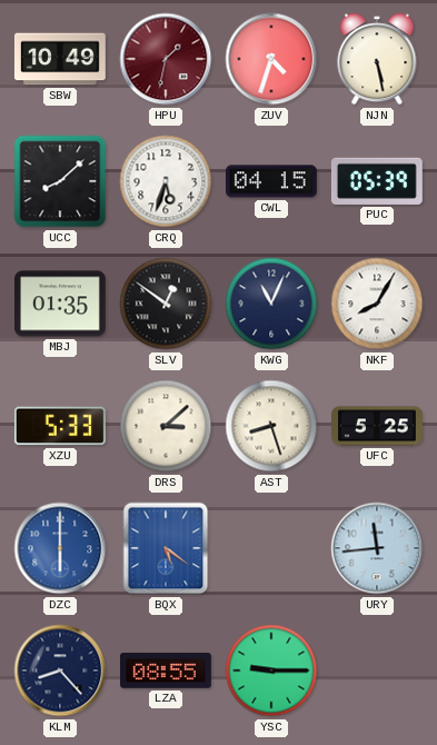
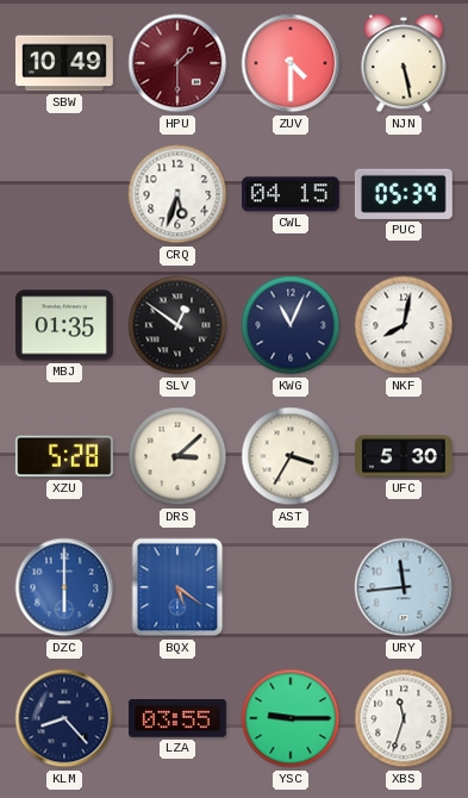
HPU: 1:32 -> 1:30
ZUV: 4:33 -> 4:30
UCC: 8:08 -> none
NKF: 8:05 -> 8:02
XZU: 5:33 -> 5:28
AST: 8:27 -> 3:35
UFC: 5:25 -> 5:30
LZA: 08:55 -> 03:55
XBS: none -> 11:33
